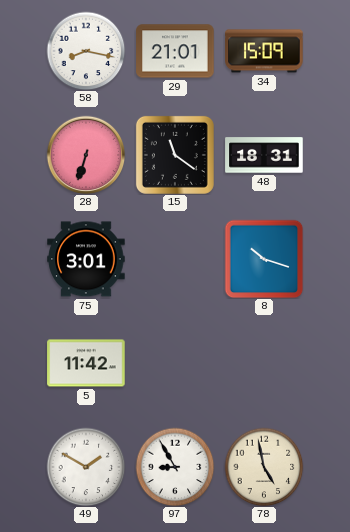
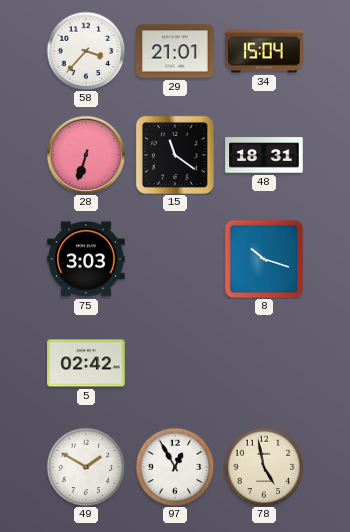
58: 8:17 -> 3:37
34: 15:09 -> 15:04
75: 3:01 -> 3:03
5: 11:42 -> 02:42
97: 8:55 -> 12:55
